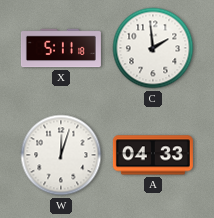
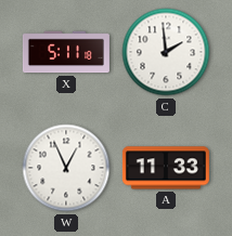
W: 12:03 -> 12:56
A: 04:33 -> 11:33
